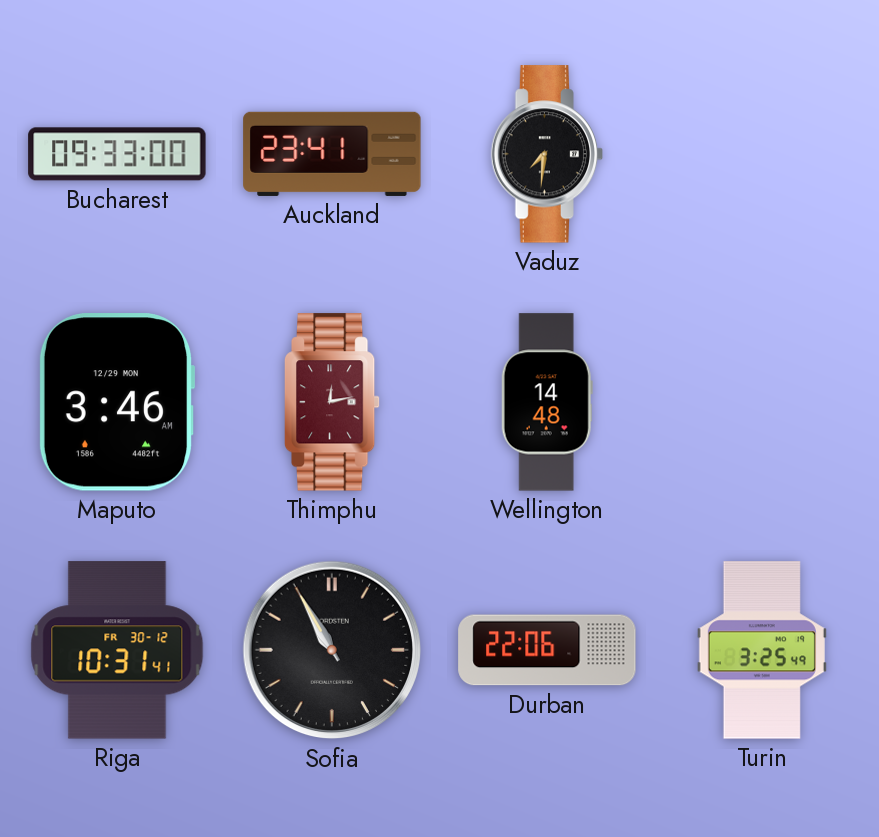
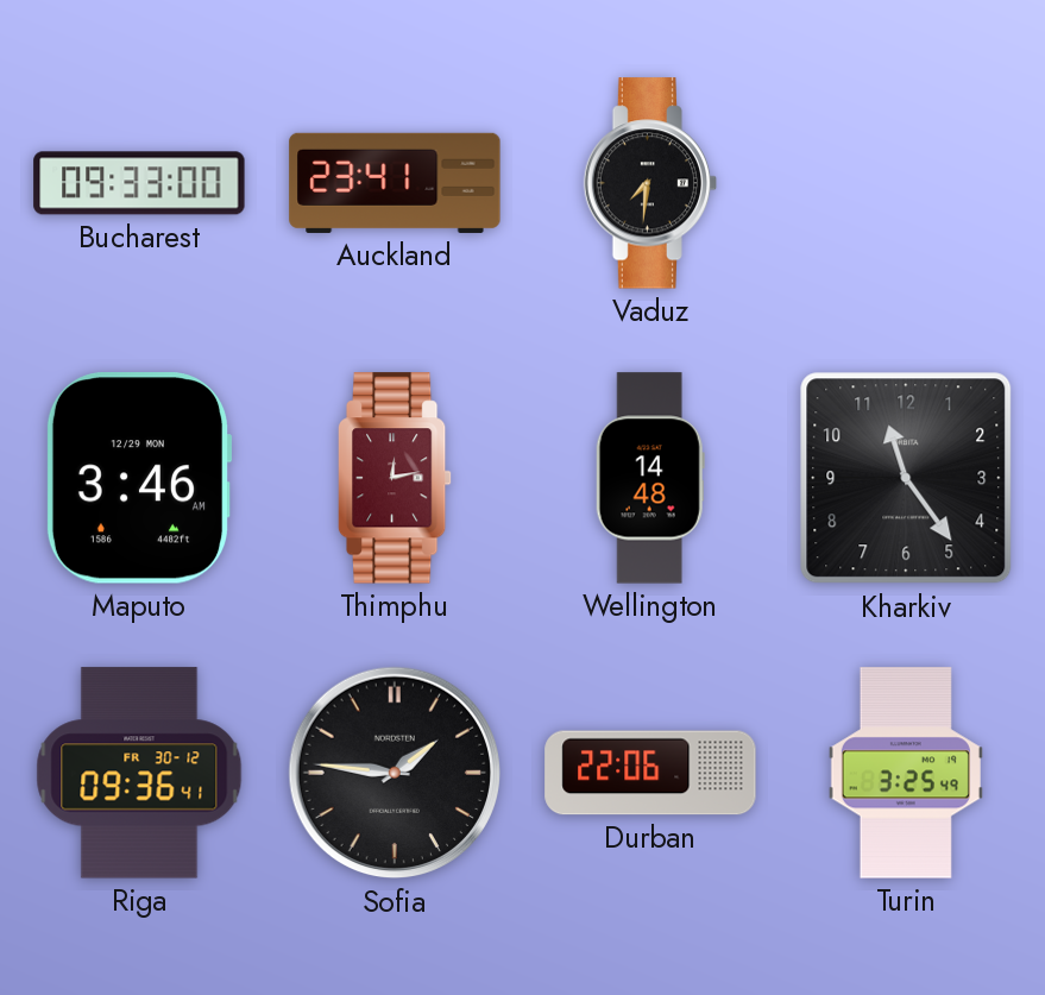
Kharkiv: none -> 11:24
Riga: 10:31 -> 09:36
Sofia: 10:55 -> 1:46
